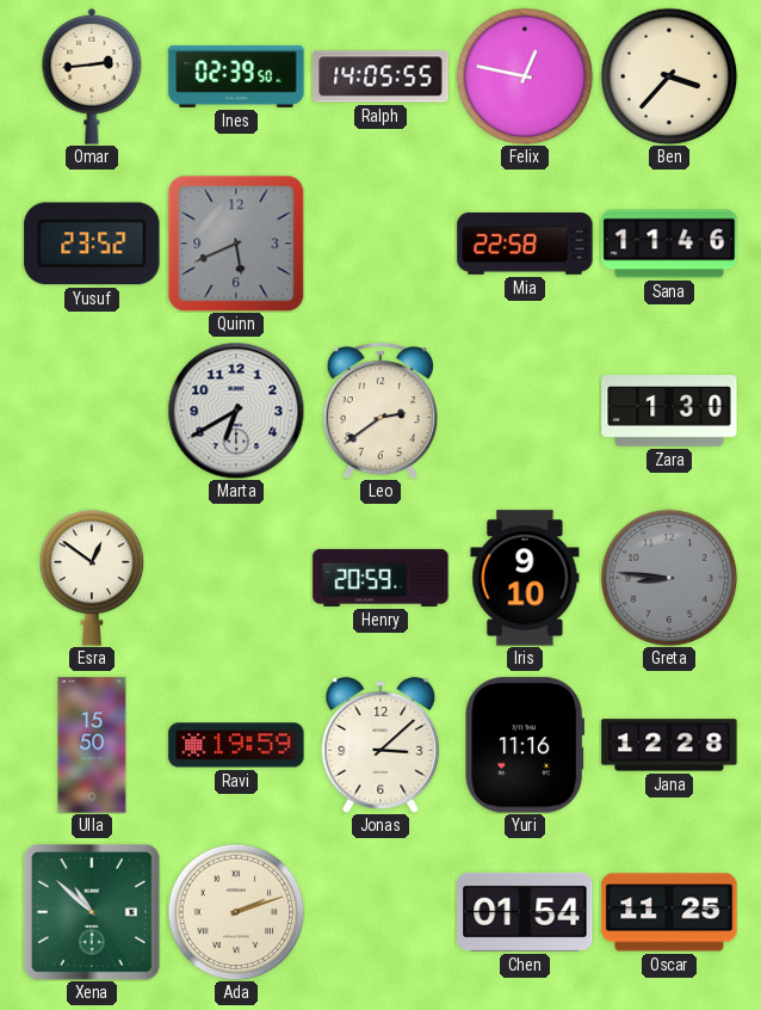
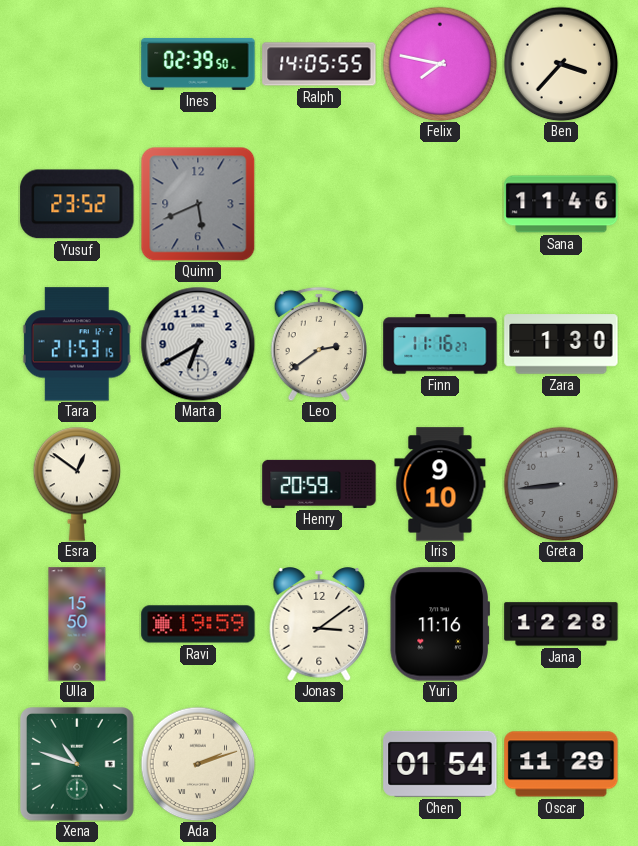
Omar: 2:44 -> none
Felix: 12:47 -> 7:47
Mia: 22:58 -> none
Tara: none -> 21:53
Finn: none -> 11:16
Greta: 8:46 -> 8:44
Jonas: 3:08 -> 3:09
Xena: 10:52 -> 10:48
Oscar: 11:25 -> 11:29
